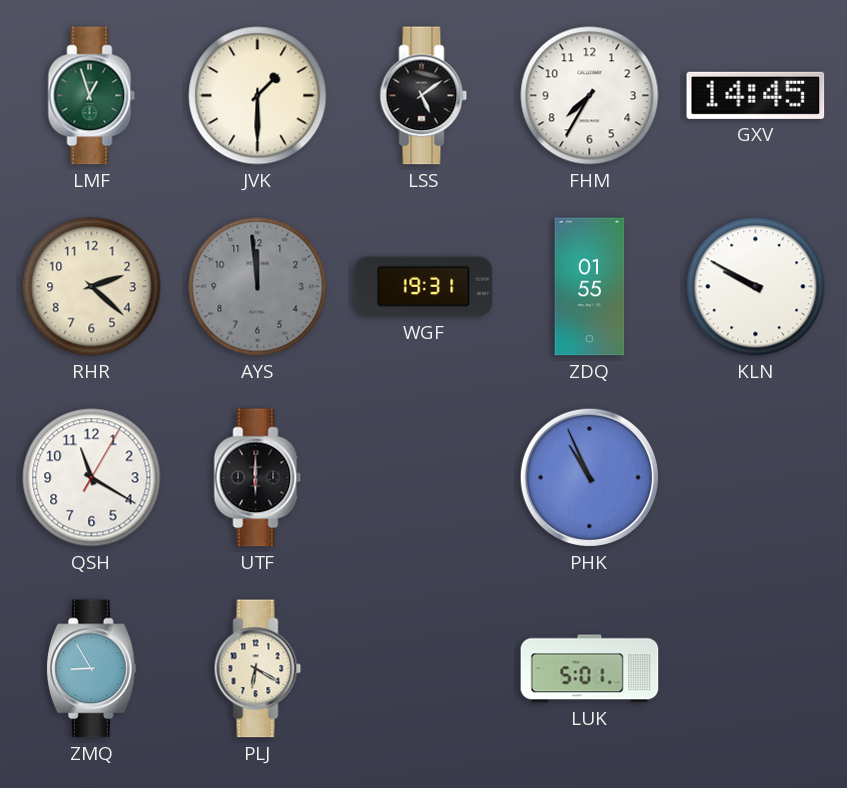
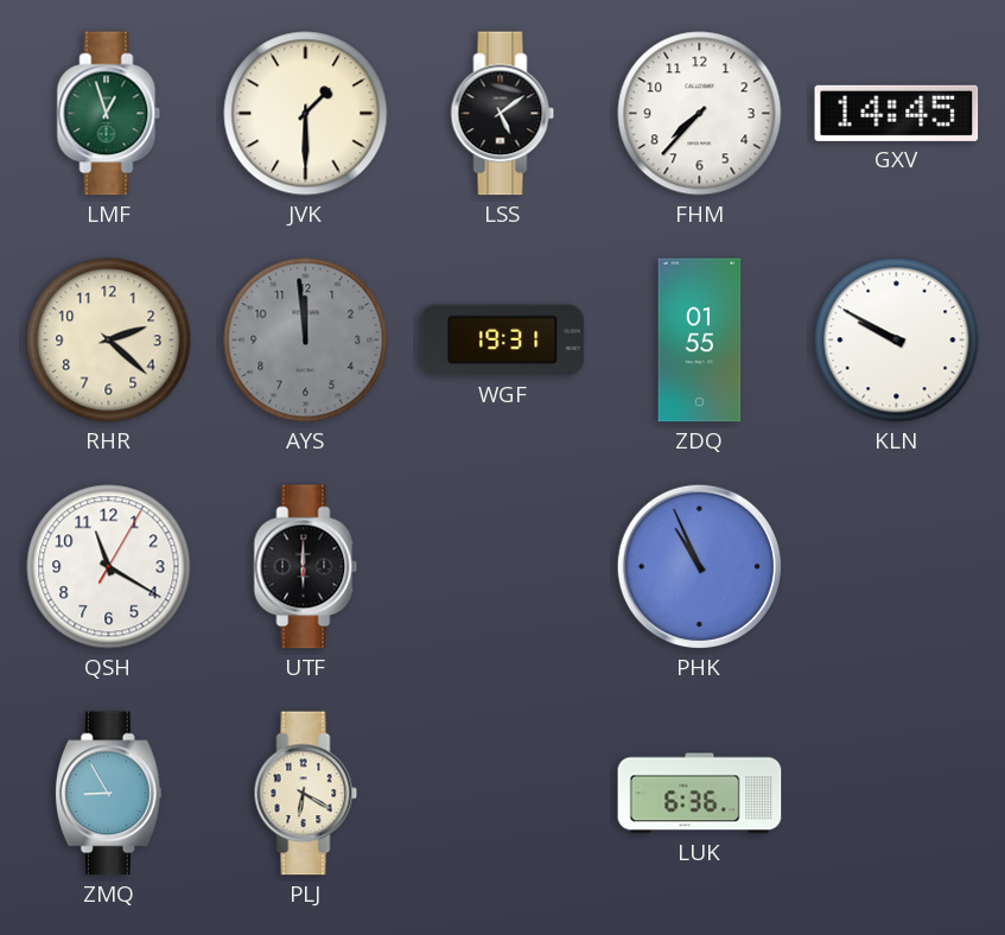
FHM: 7:35 -> 7:37
LUK: 5:01 -> 6:36
